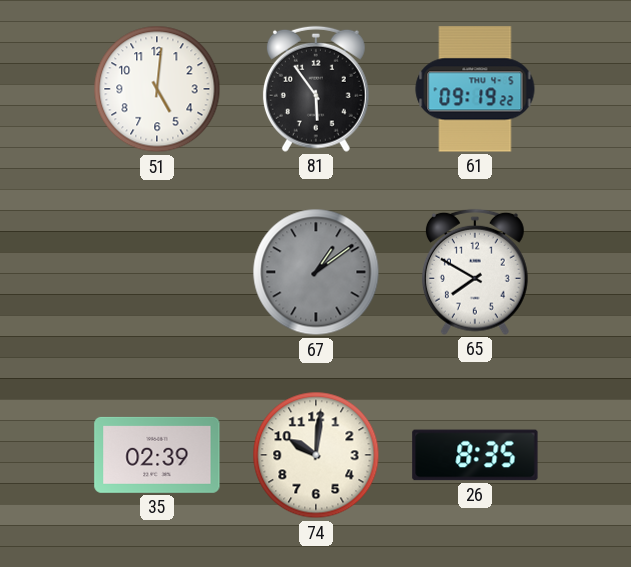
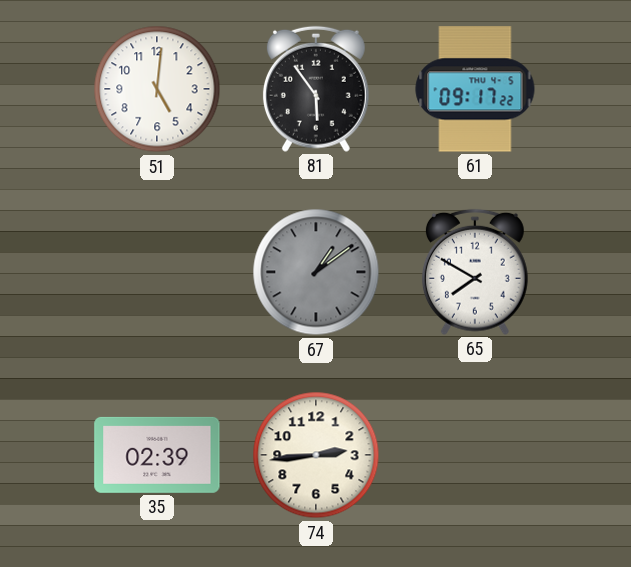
61: 09:19 -> 09:17
74: 10:01 -> 2:44
26: 8:35 -> none
